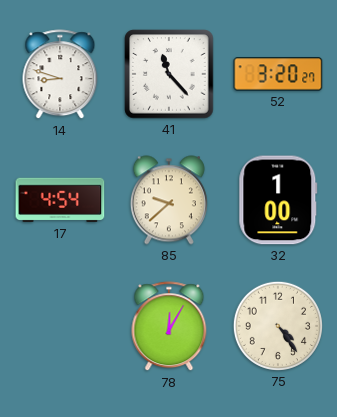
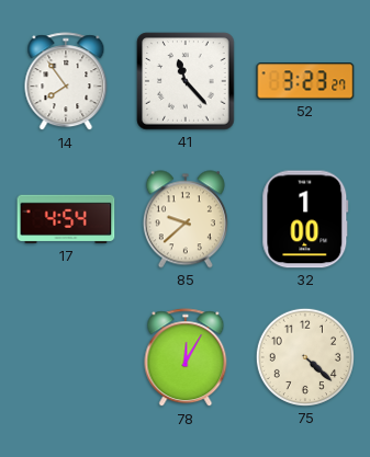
14: 8:48 -> 7:54
52: 3:20 -> 3:23
75: 4:24 -> 4:22
